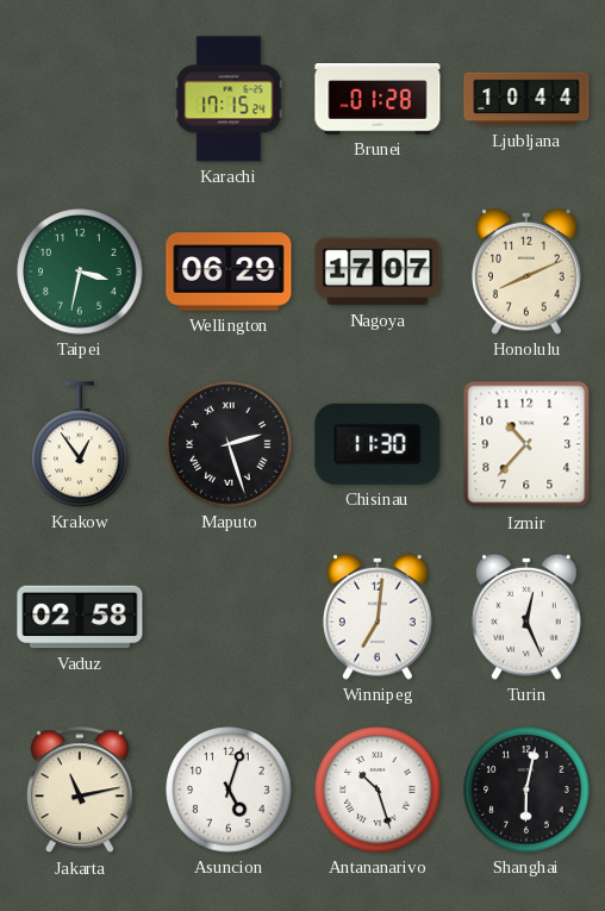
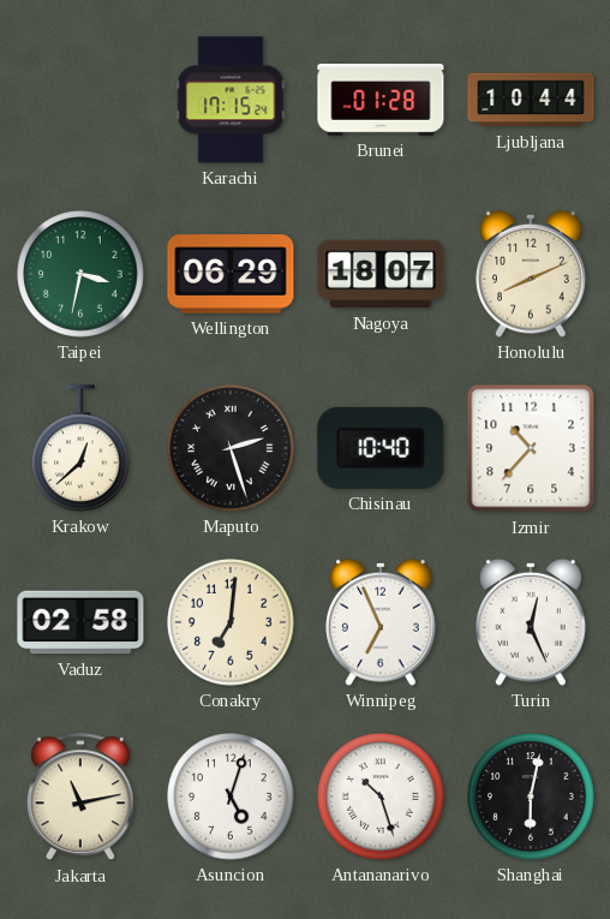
Nagoya: 17:07 -> 18:07
Krakow: 12:54 -> 12:38
Chisinau: 11:30 -> 10:40
Conakry: none -> 7:01
Winnipeg: 7:01 -> 6:56
